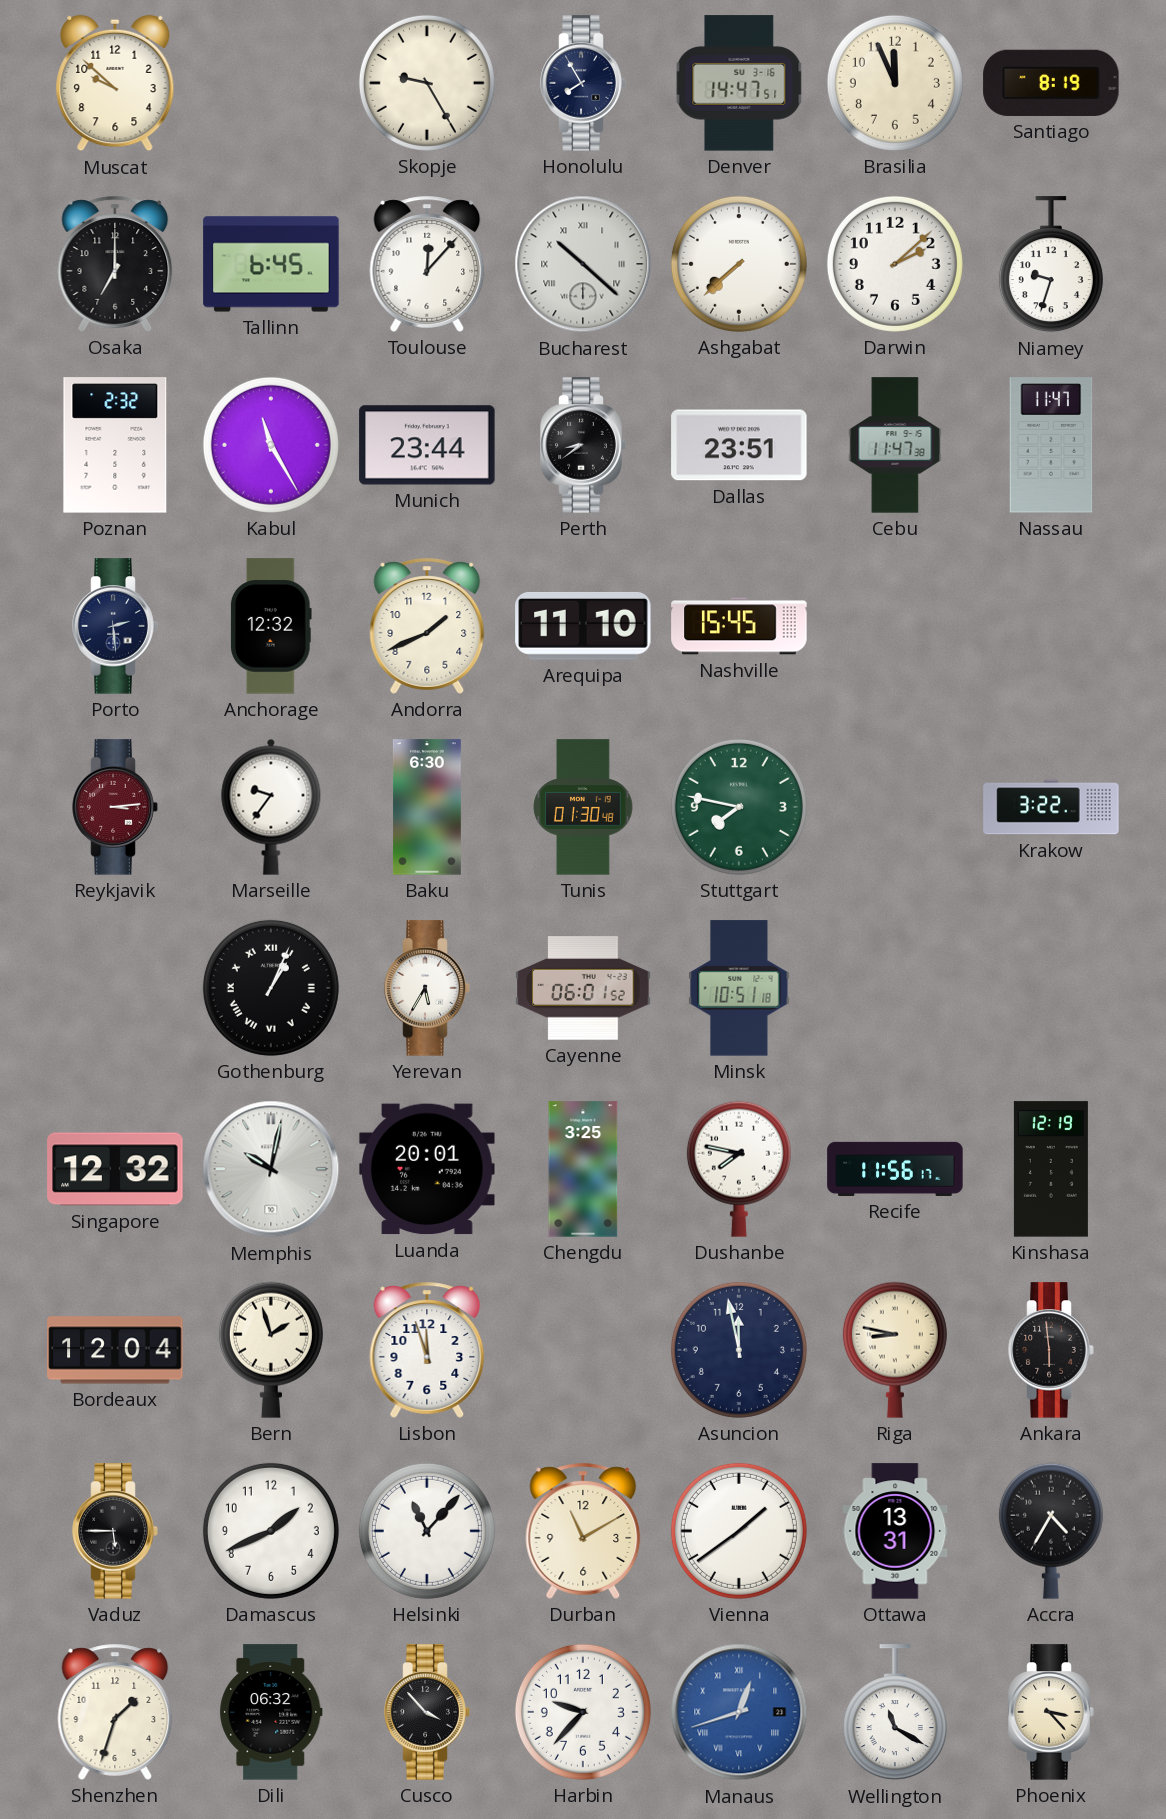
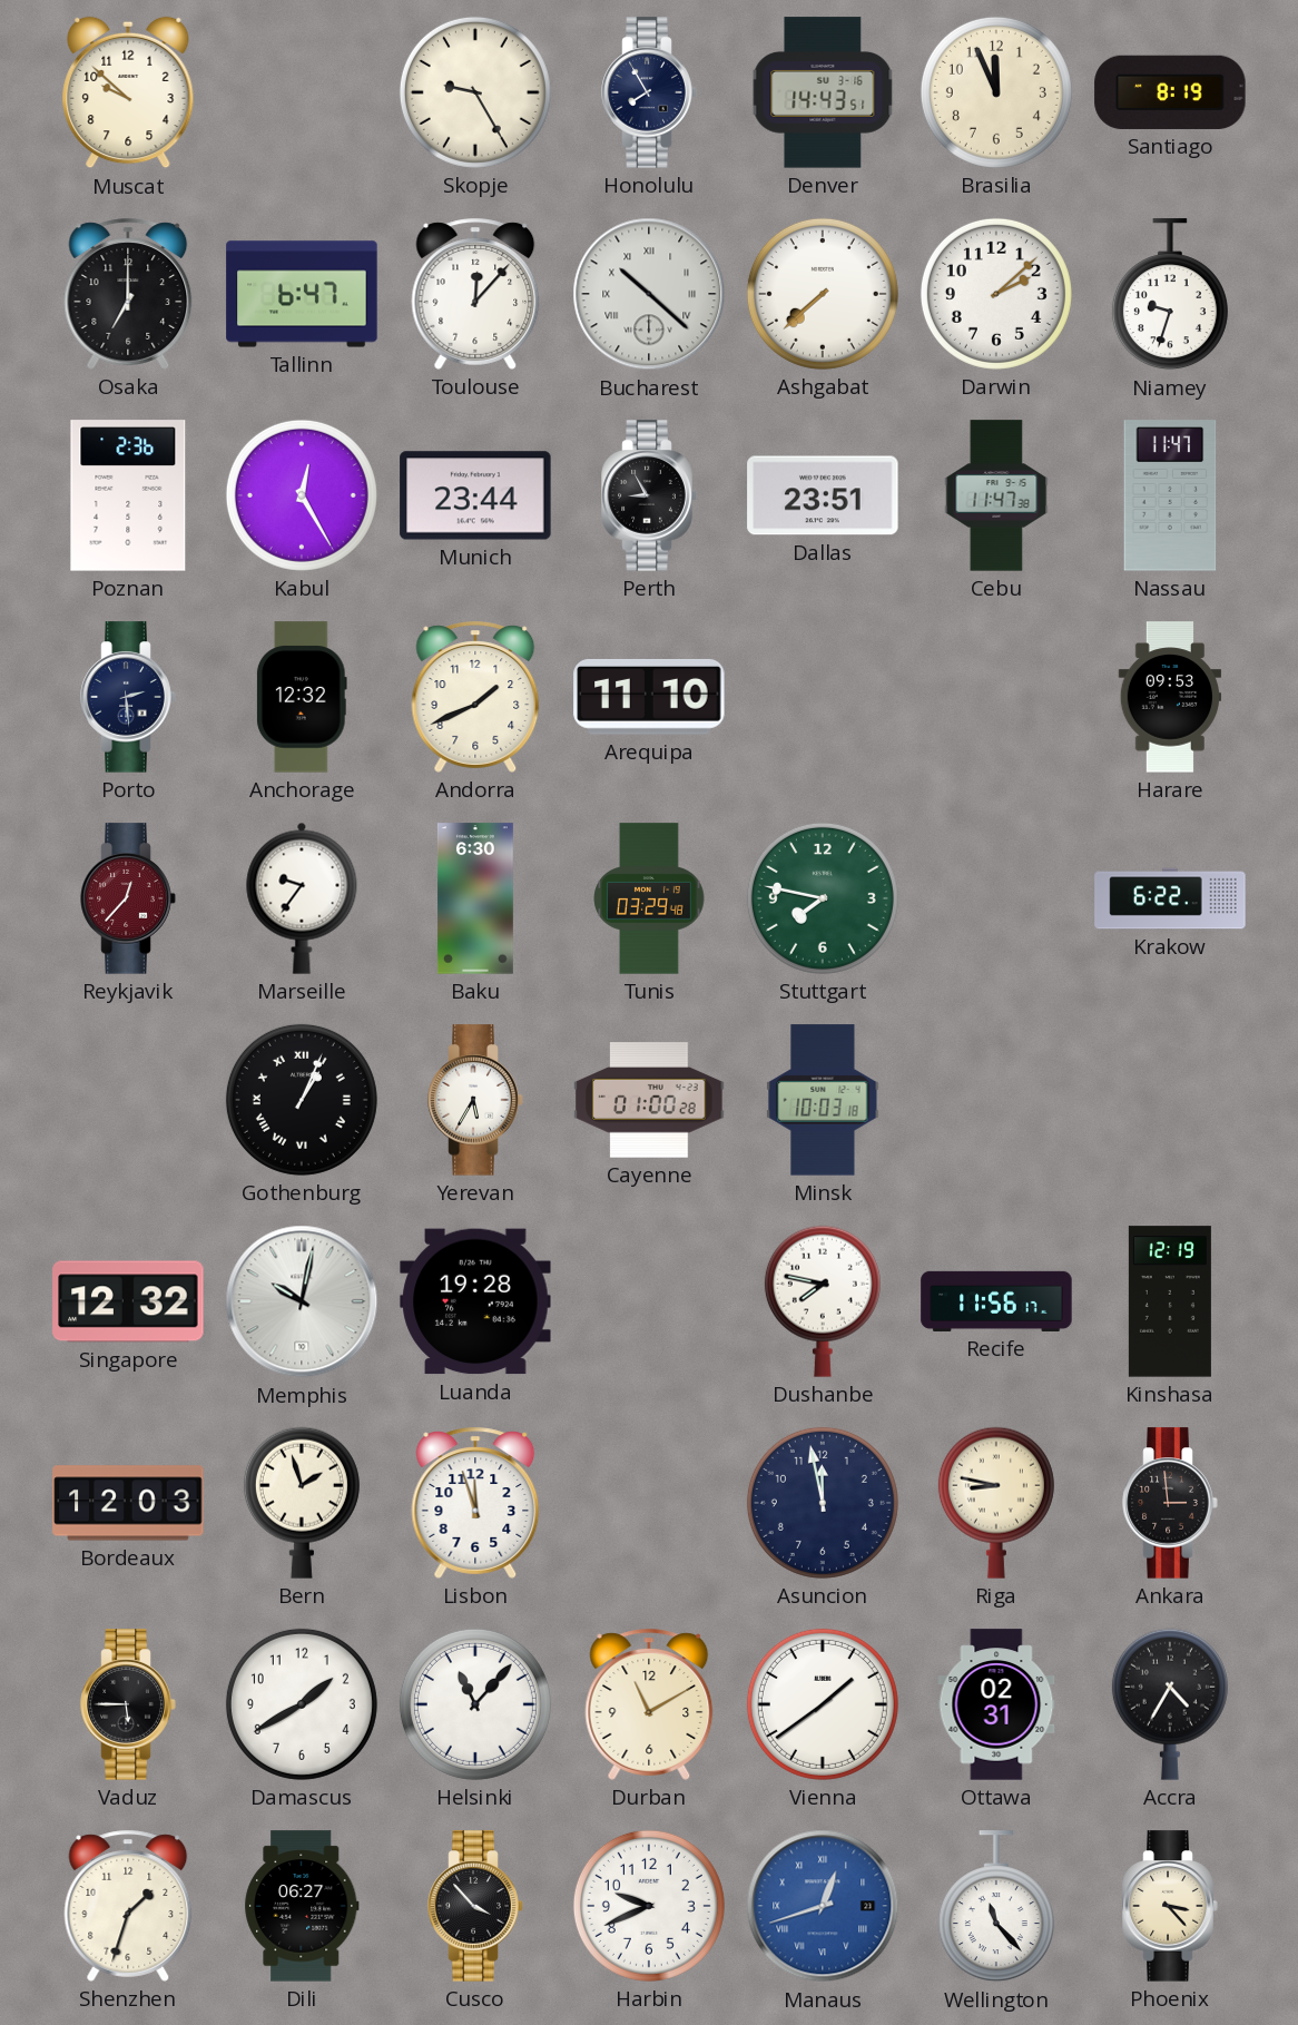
Denver: 14:47 -> 14:43
Tallinn: 6:45 -> 6:47
Poznan: 2:32 -> 2:36
Kabul: 11:25 -> 12:25
Perth: 8:39 -> 8:55
Nashville: 15:45 -> none
Harare: none -> 09:53
Reykjavik: 3:14 -> 12:37
Tunis: 01:30 -> 03:29
Krakow: 3:22 -> 6:22
Cayenne: 06:01 -> 01:00
Minsk: 10:51 -> 10:03
Luanda: 20:01 -> 19:28
Chengdu: 3:25 -> none
Bordeaux: 12:04 -> 12:03
Ankara: 5:59 -> 2:59
Damascus: 1:41 -> 1:40
Ottawa: 13:31 -> 02:31
Dili: 06:32 -> 06:27
Harbin: 9:37 -> 9:41
Wellington: 11:20 -> 11:23
